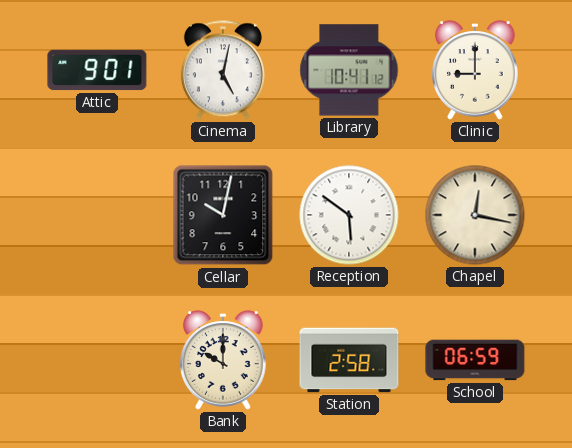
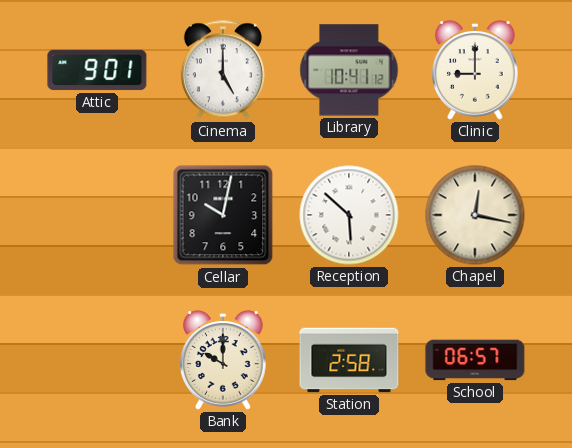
Cinema: 5:02 -> 5:00
Reception: 5:51 -> 5:52
School: 06:59 -> 06:57
